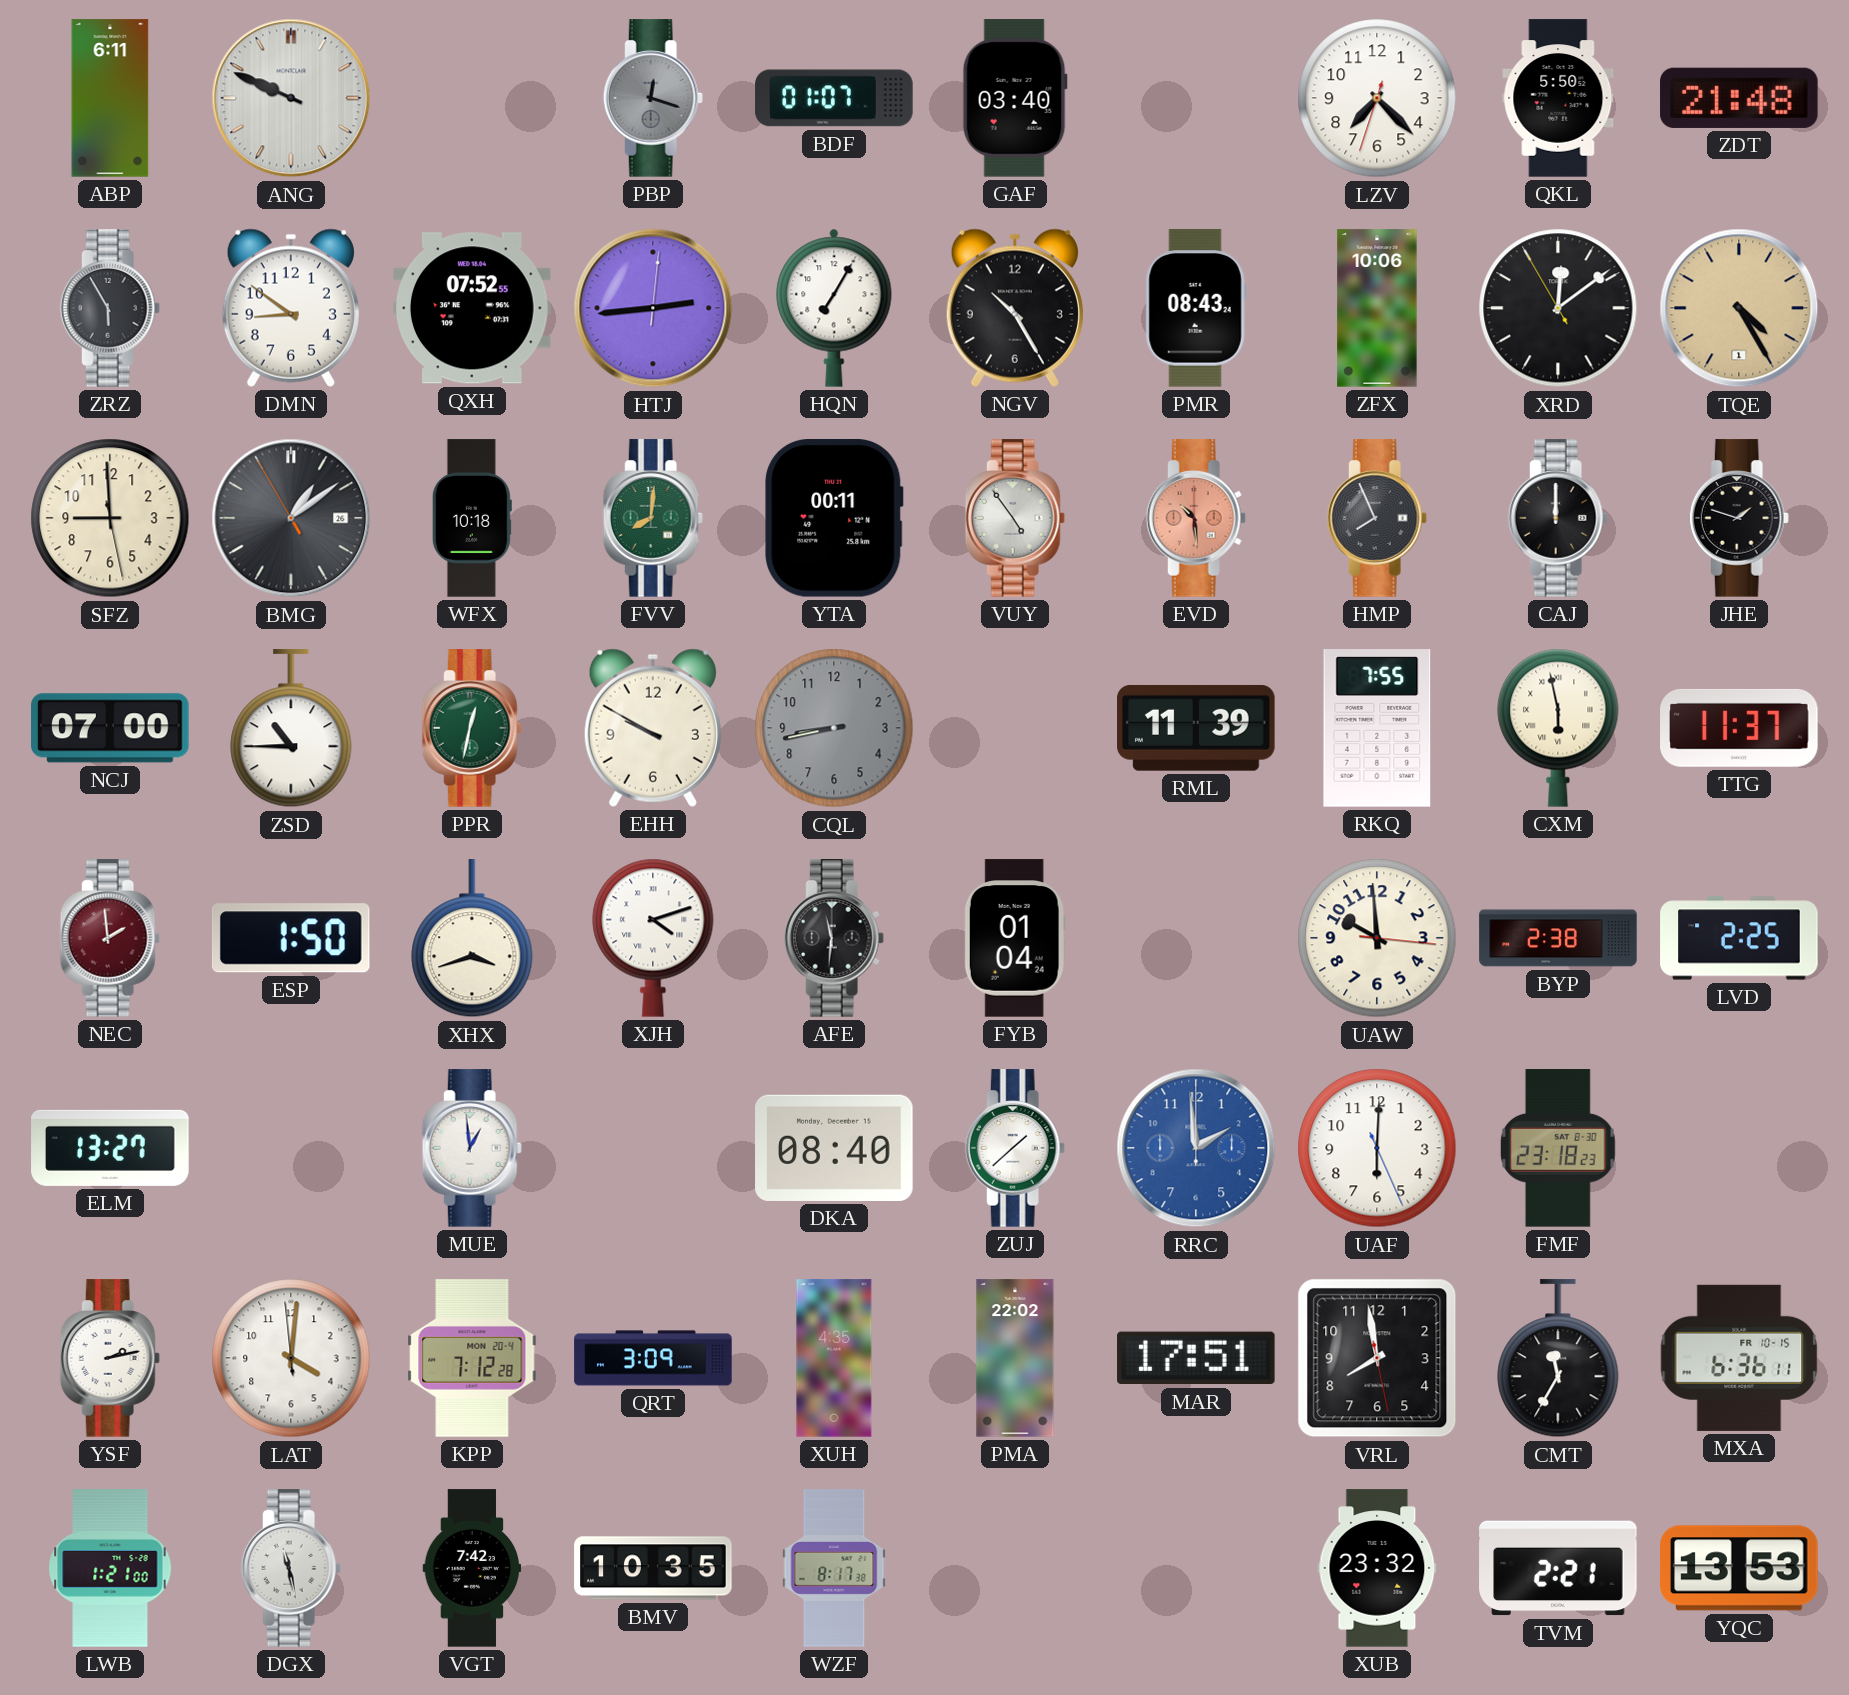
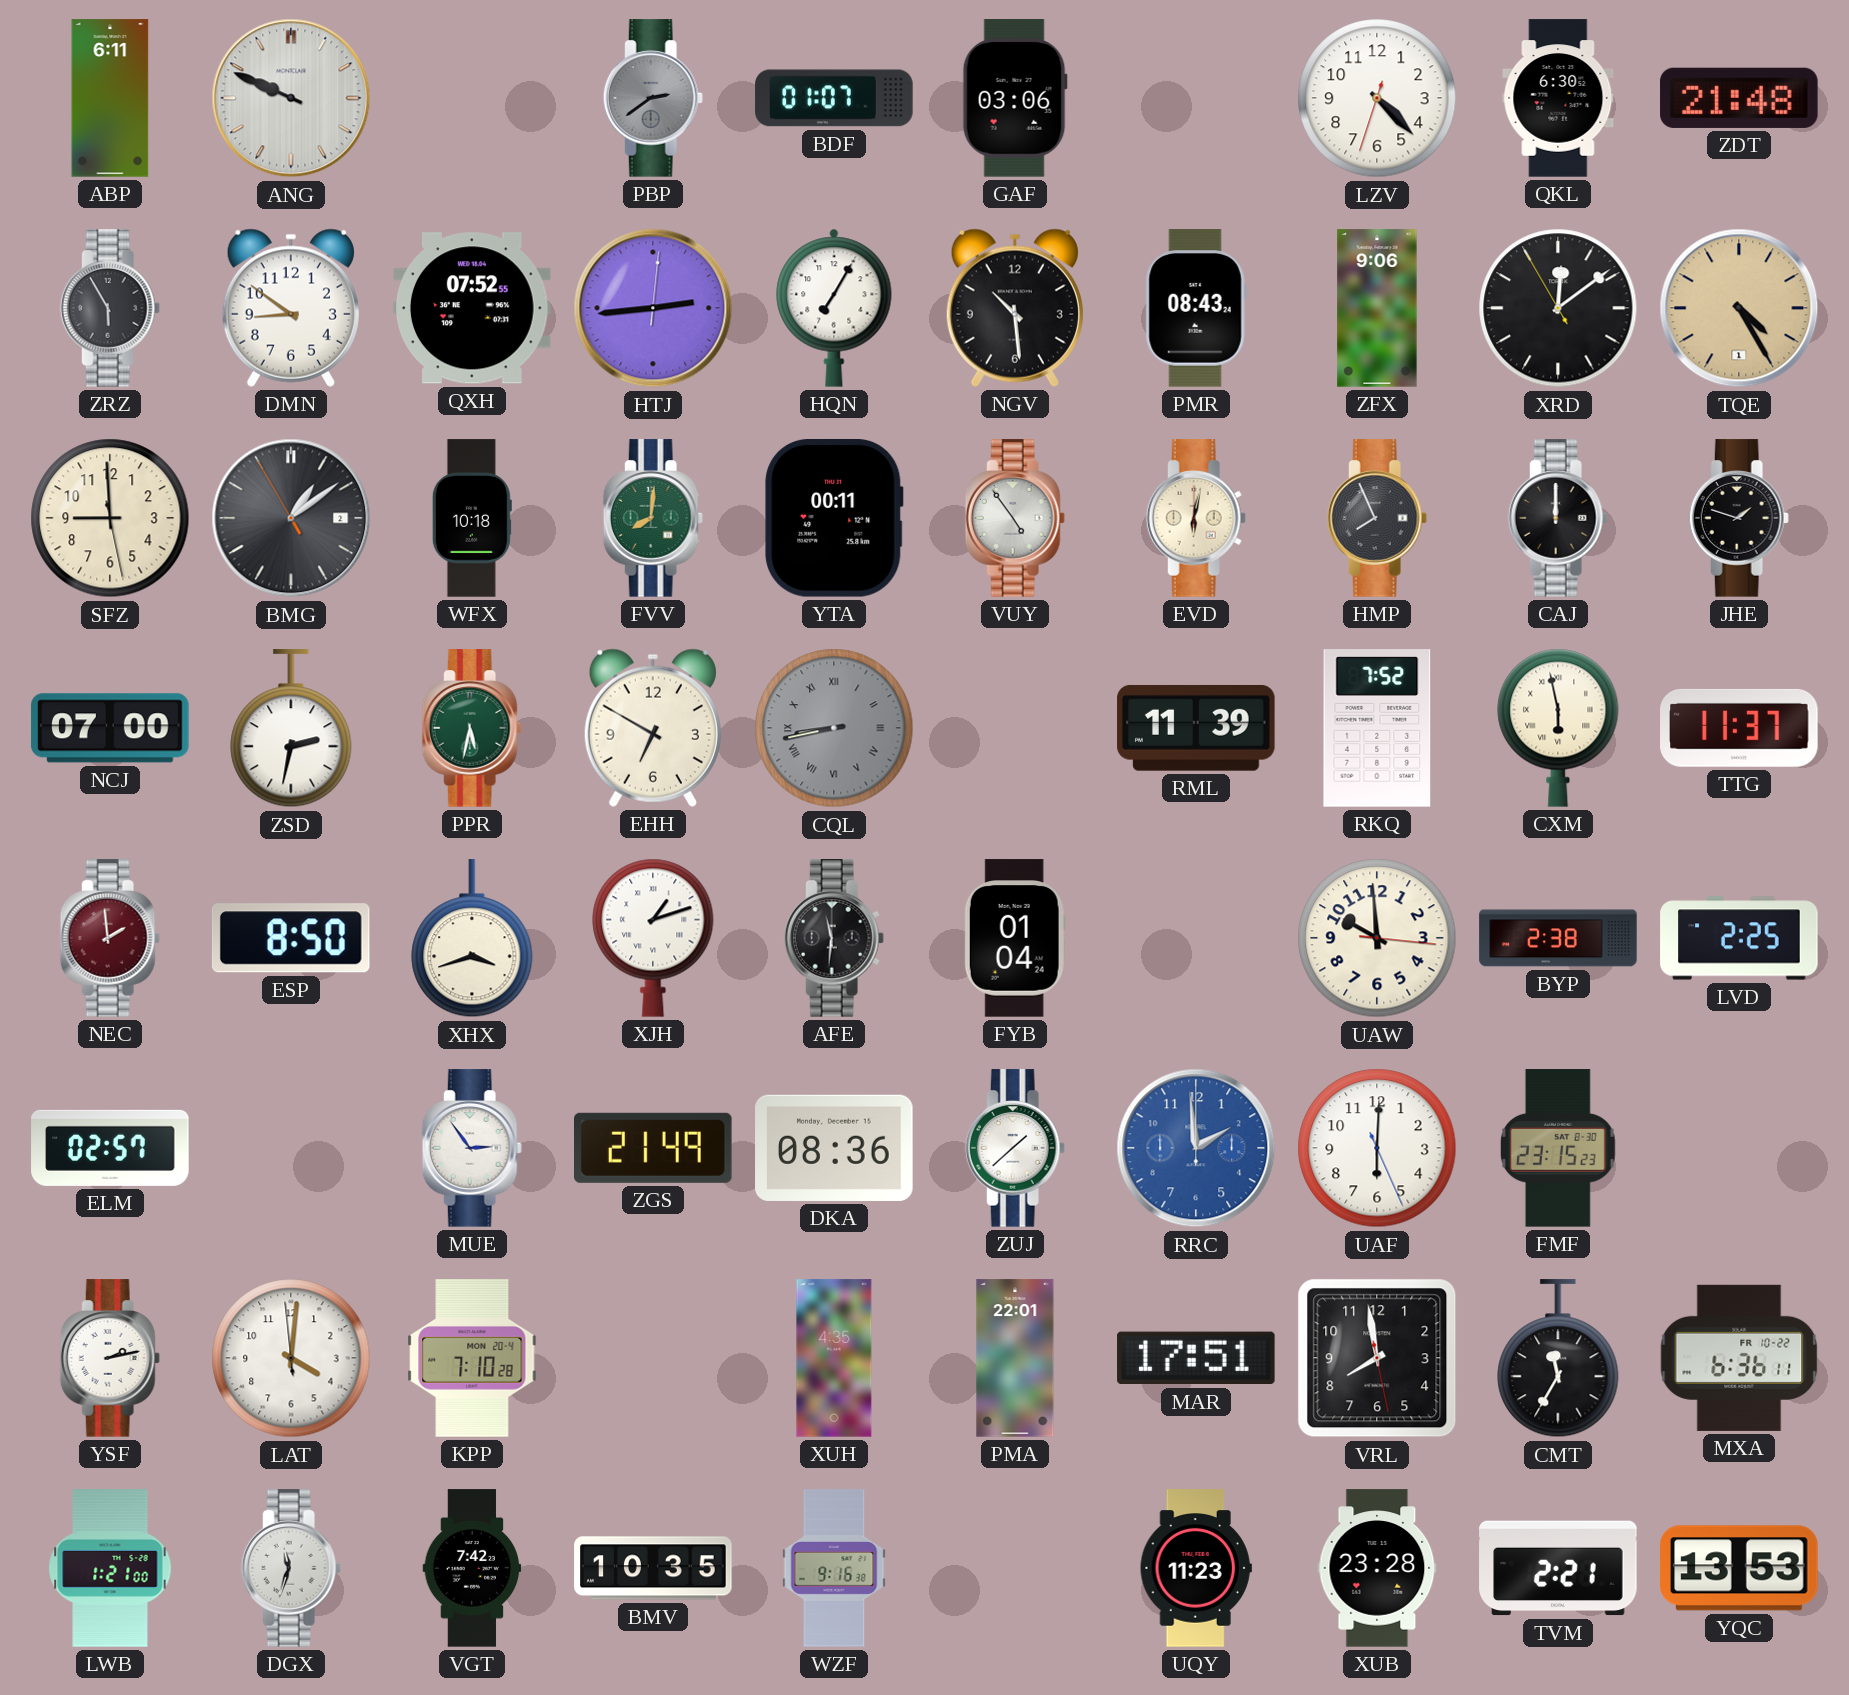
PBP: 12:18 -> 2:39
GAF: 03:40 -> 03:06
LZV: 7:22 -> 4:22
QKL: 5:50 -> 6:30
NGV: 10:25 -> 10:29
ZFX: 10:06 -> 9:06
BMG date: 26 -> 2
EVD: 10:29 -> 6:02
EVD dial: salmon -> cream
ZSD: 10:45 -> 2:32
PPR: 12:32 -> 5:32
EHH: 9:50 -> 6:50
CQL numerals: Arabic -> Roman
RKQ: 7:55 -> 7:52
ESP: 1:50 -> 8:50
XJH: 4:12 -> 1:12
ELM: 13:27 -> 02:57
MUE: 12:59 -> 2:54
ZGS: none -> 21:49
DKA: 08:40 -> 08:36
FMF: 23:18 -> 23:15
KPP: 7:12 -> 7:10
QRT: 3:09 -> none
PMA: 22:02 -> 22:01
MXA date: FR 10-15 -> FR 10-22
DGX: 11:28 -> 11:33
WZF: 8:17 -> 9:16
UQY: none -> 11:23
XUB: 23:32 -> 23:28
